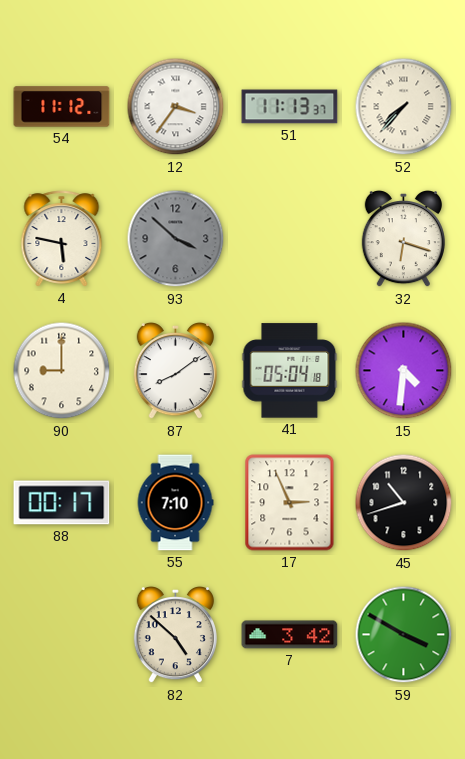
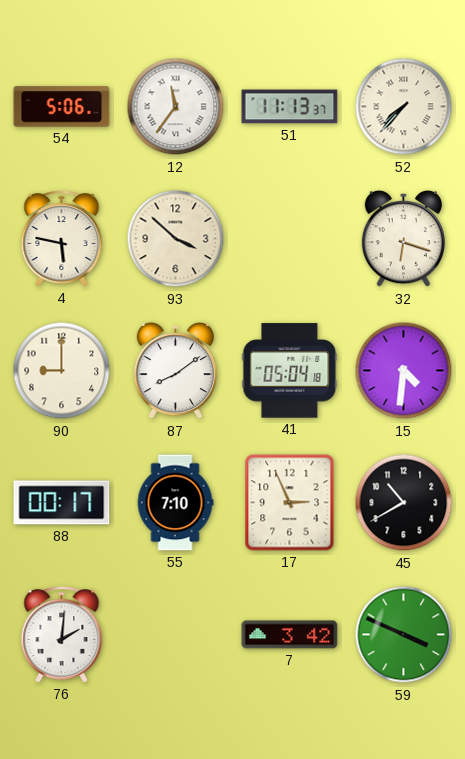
54: 11:12 -> 5:06
12: 3:36 -> 11:36
93 dial: grey -> cream
45: 10:42 -> 10:40
76: none -> 2:01
82: 4:52 -> none
59: 3:50 -> 3:49
